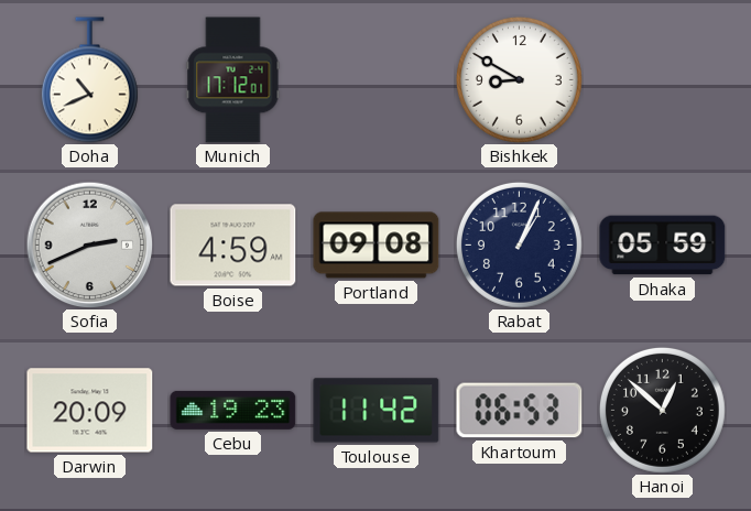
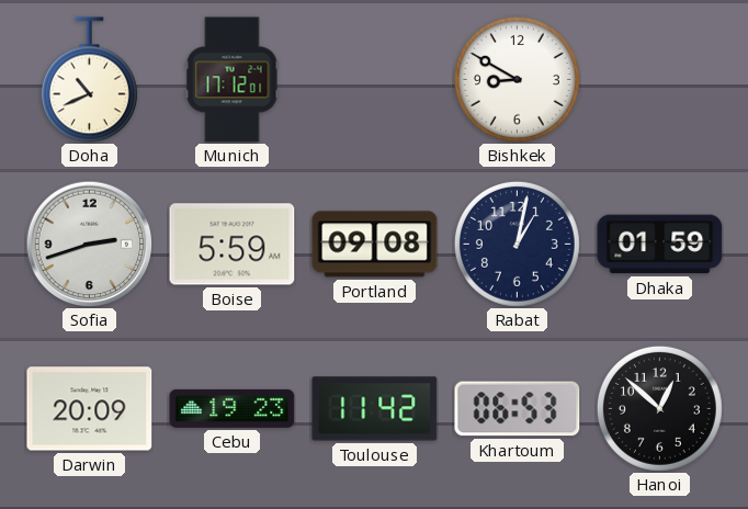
Sofia: 2:41 -> 2:42
Boise: 4:59 -> 5:59
Rabat: 1:04 -> 1:02
Dhaka: 05:59 -> 01:59
